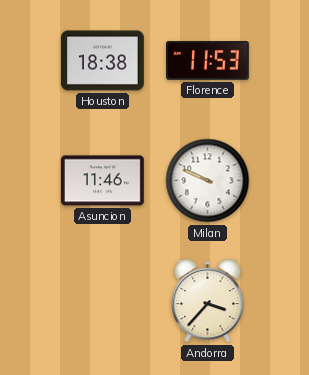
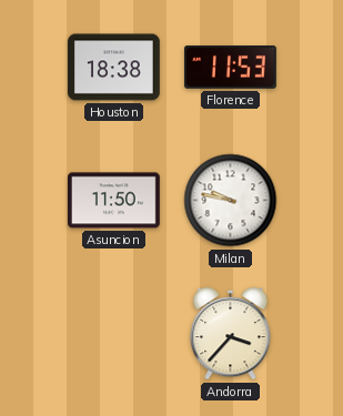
Asuncion: 11:46 -> 11:50
Milan: 9:49 -> 9:47
